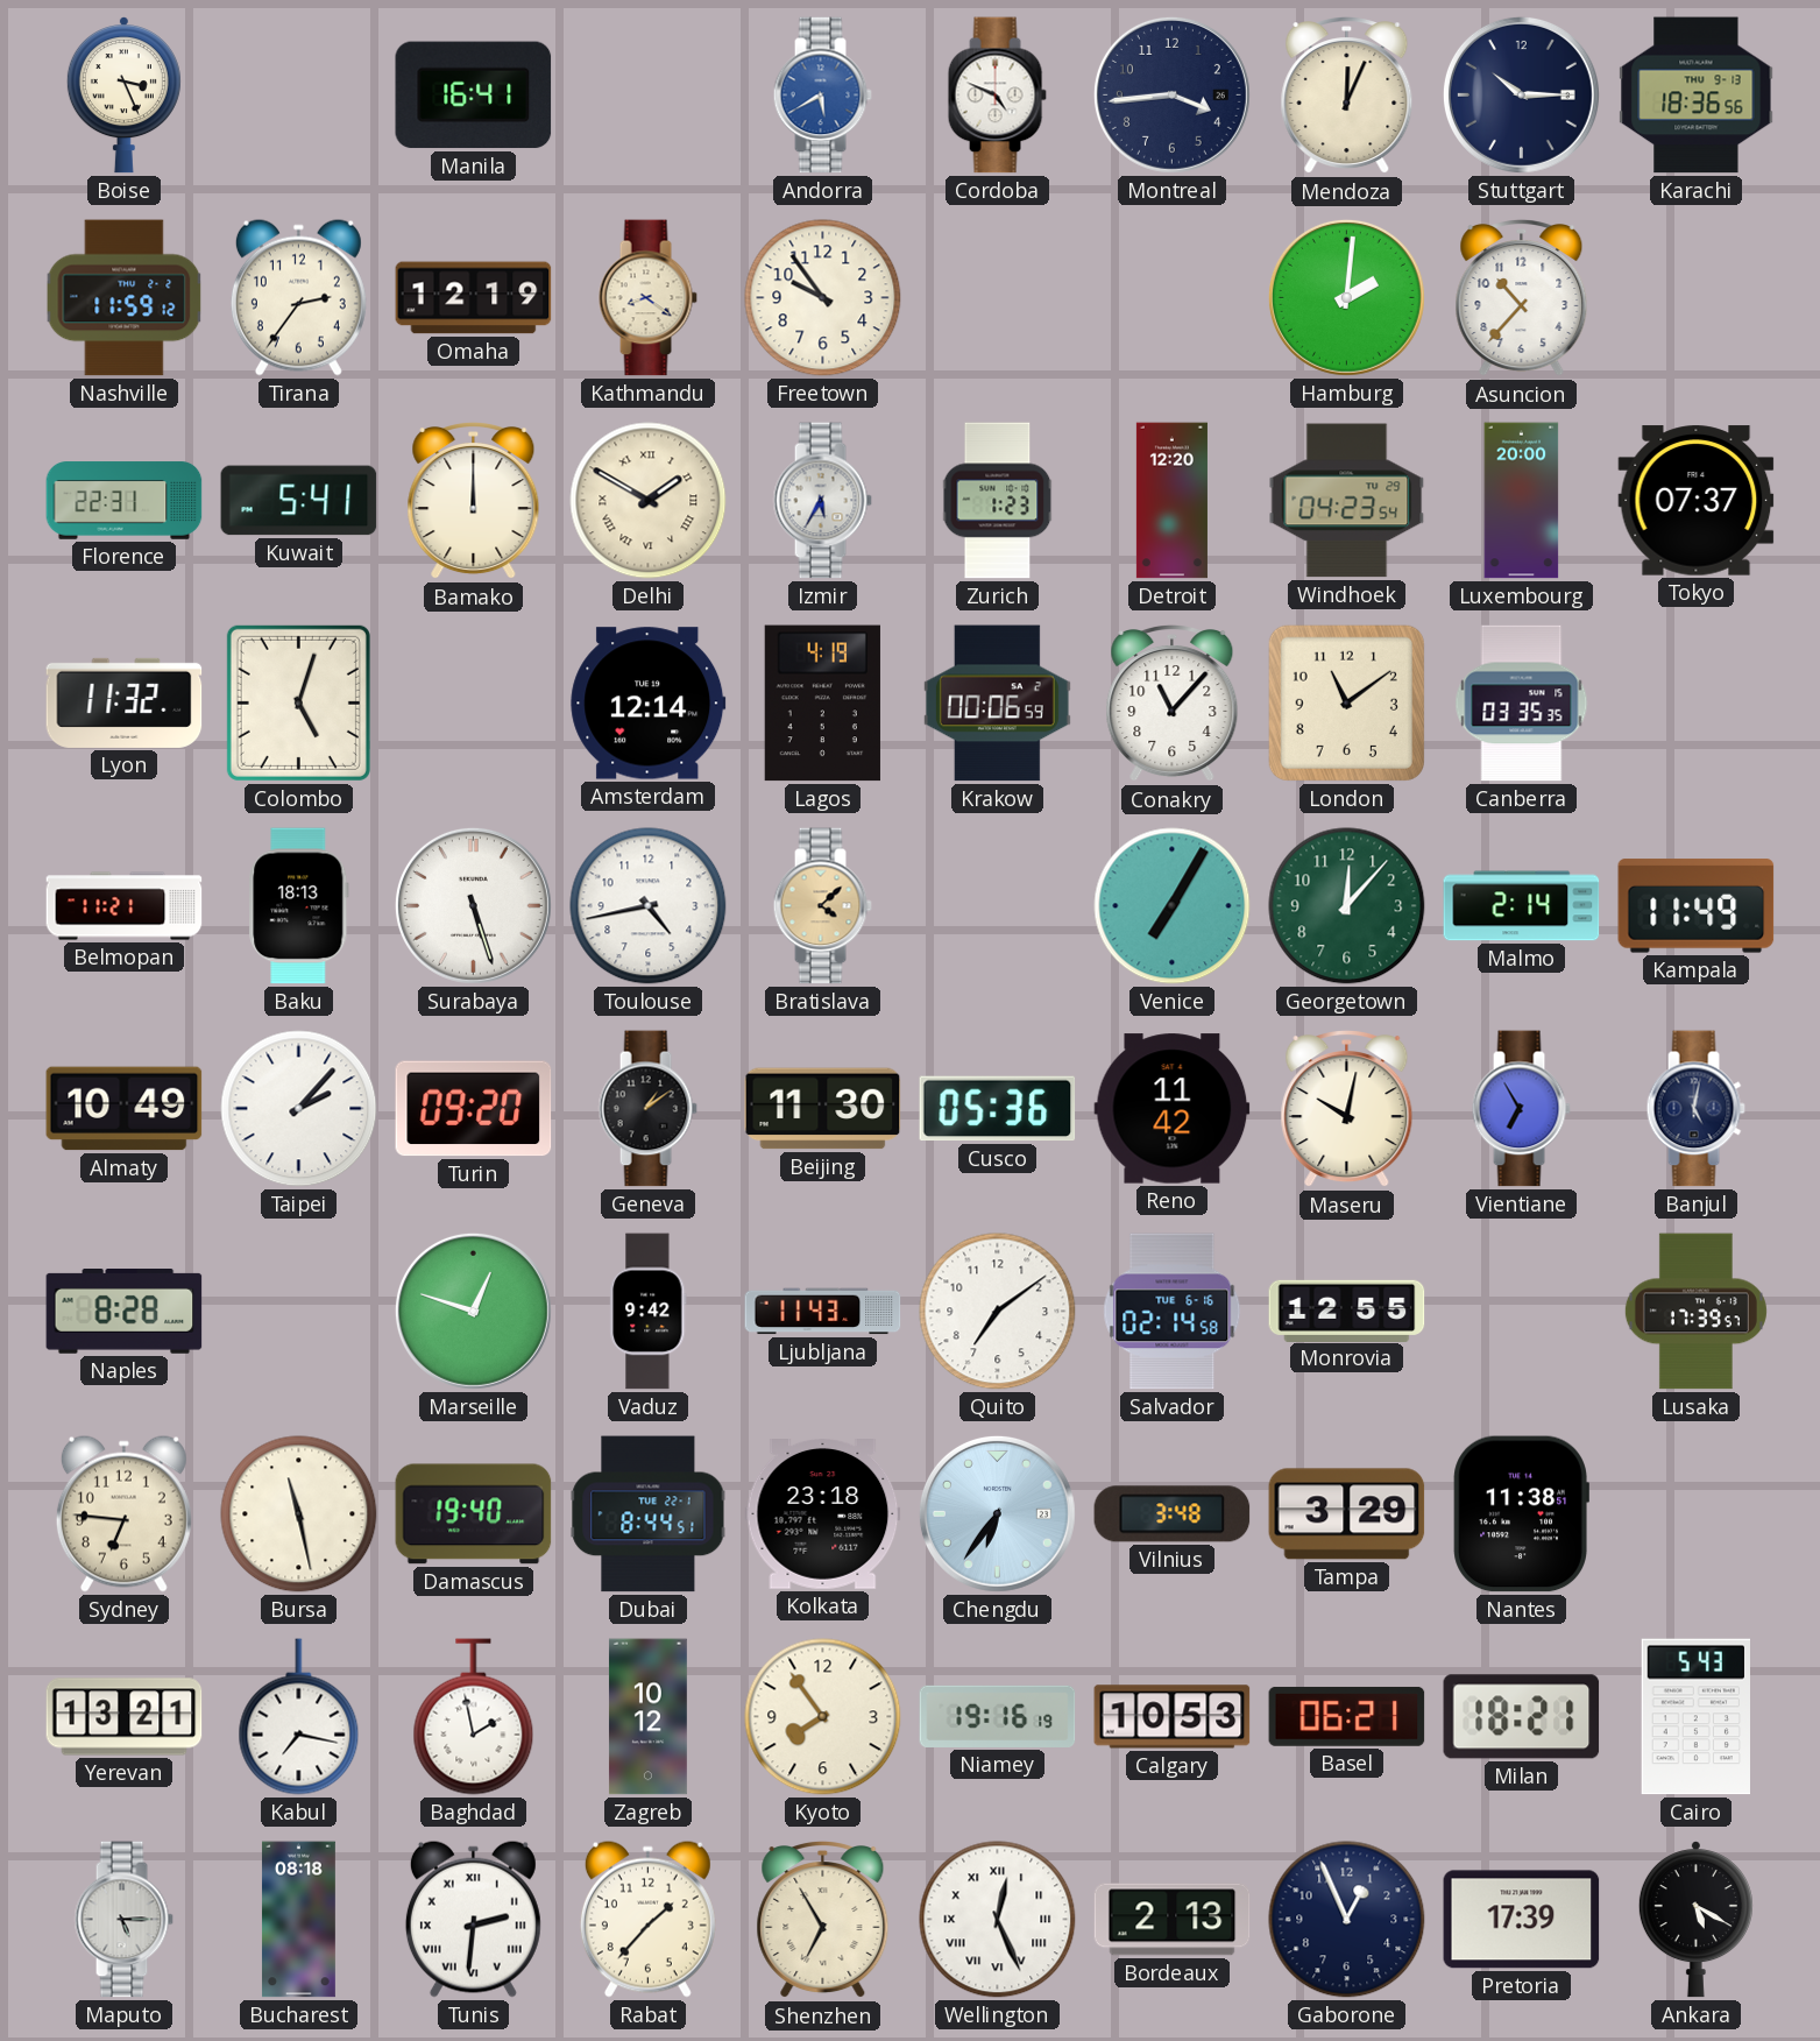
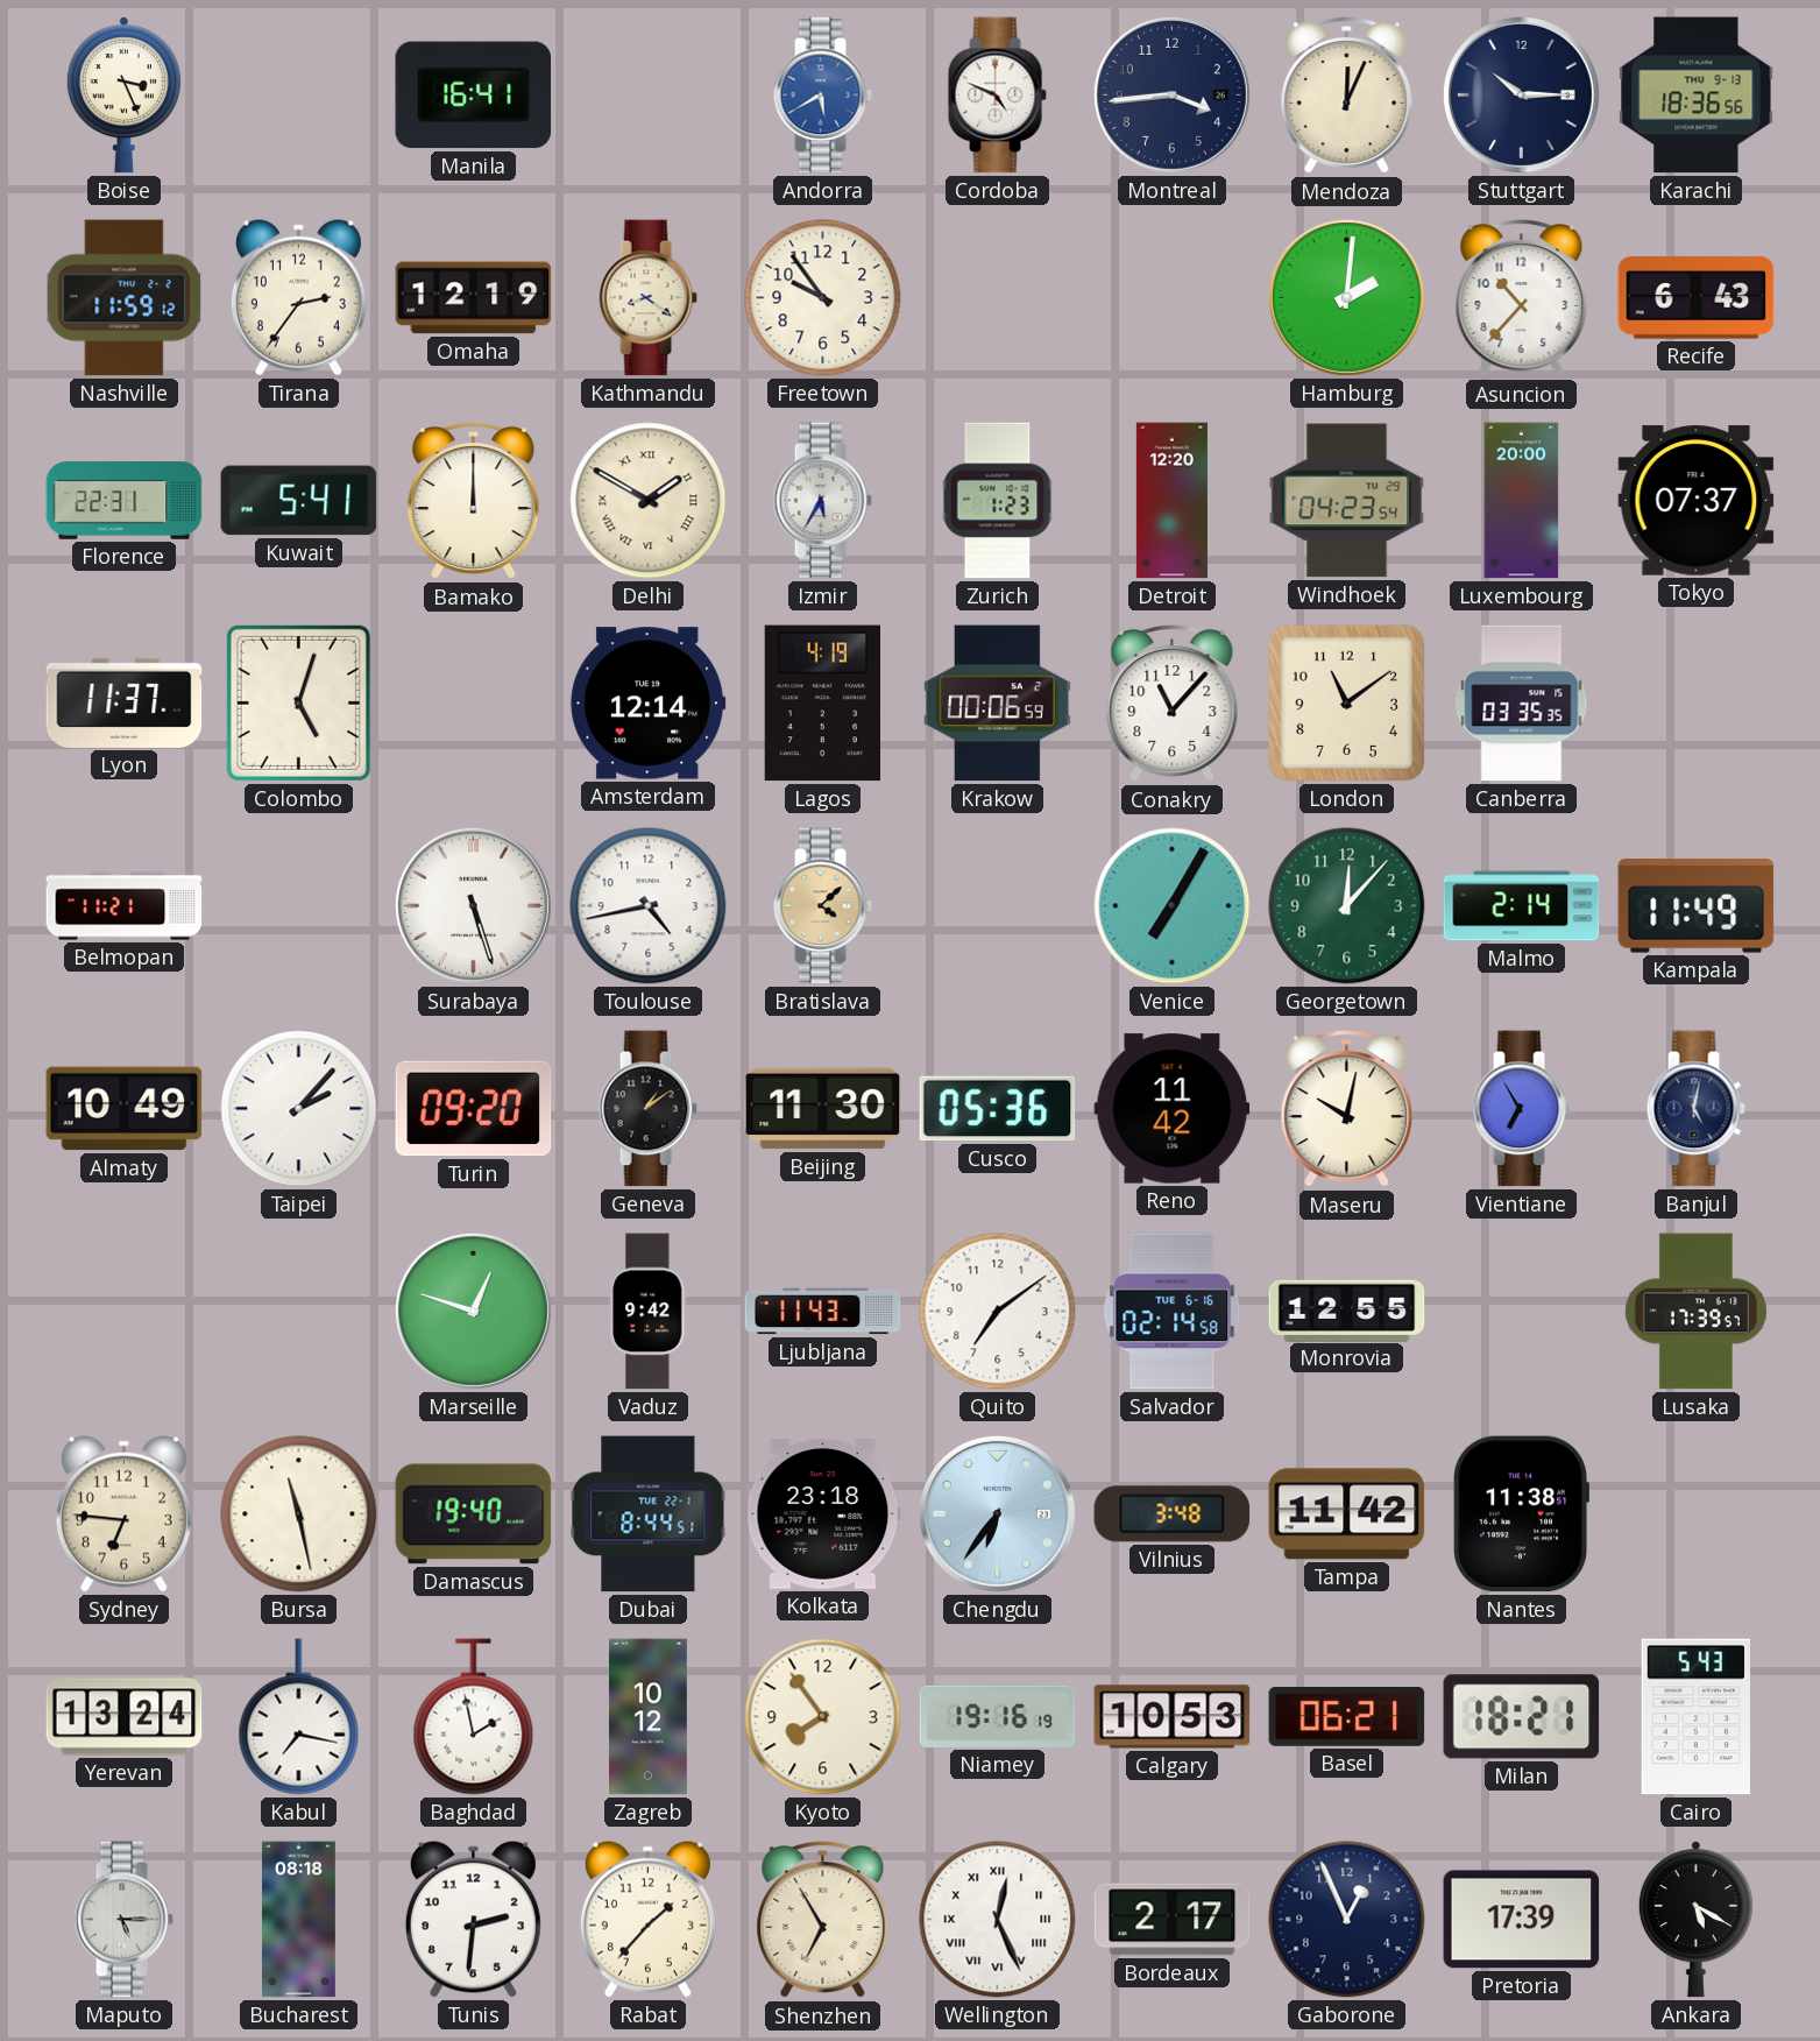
Recife: none -> 6:43
Lyon: 11:32 -> 11:37
Baku: 18:13 -> none
Naples: 8:28 -> none
Tampa: 3:29 -> 11:42
Yerevan: 13:21 -> 13:24
Tunis numerals: Roman -> Arabic
Bordeaux: 2:13 -> 2:17
